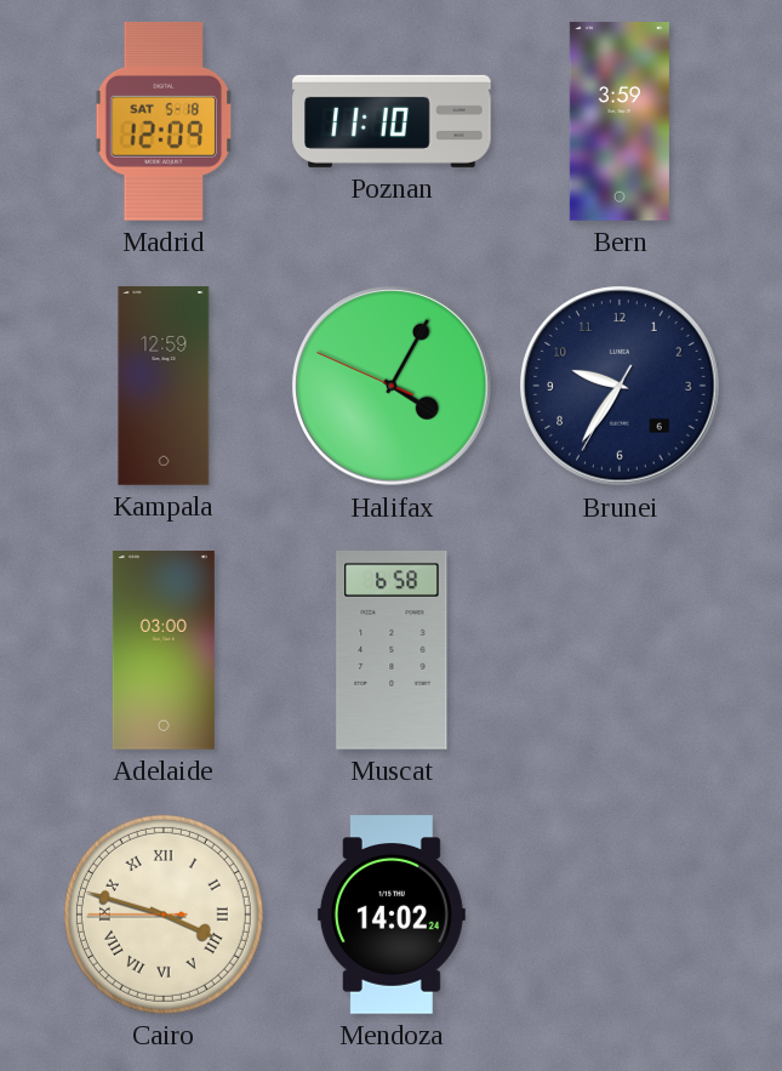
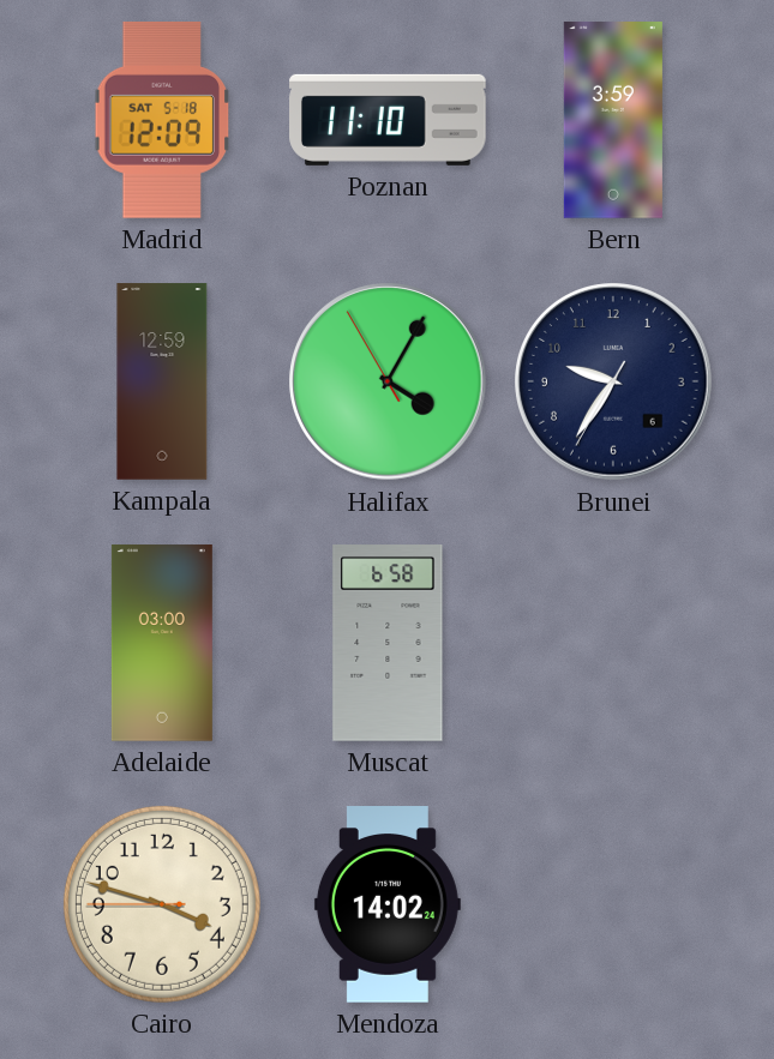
Halifax: 4:04:49 -> 4:04:55
Cairo numerals: Roman -> Arabic
